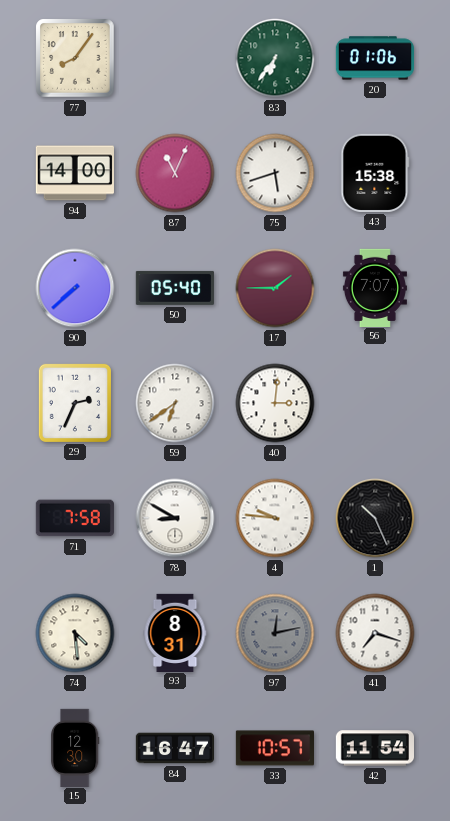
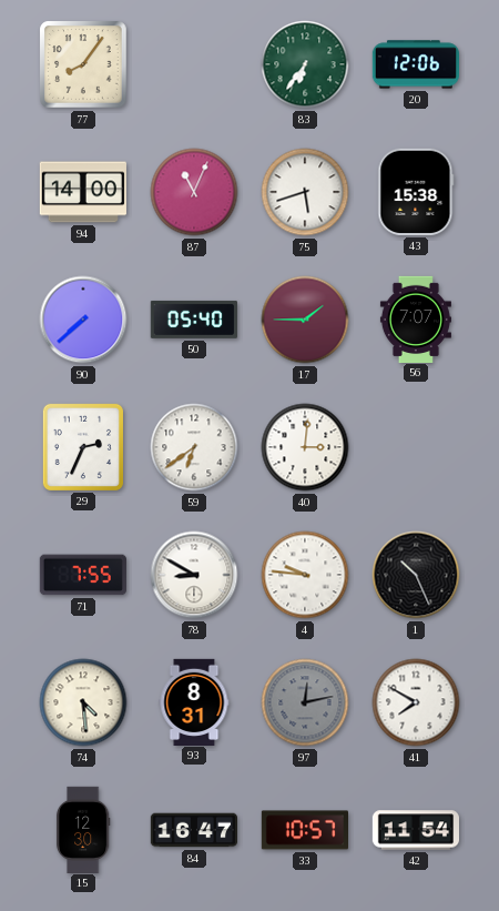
20: 01:06 -> 12:06
71: 7:58 -> 7:55
41: 7:18 -> 7:50
